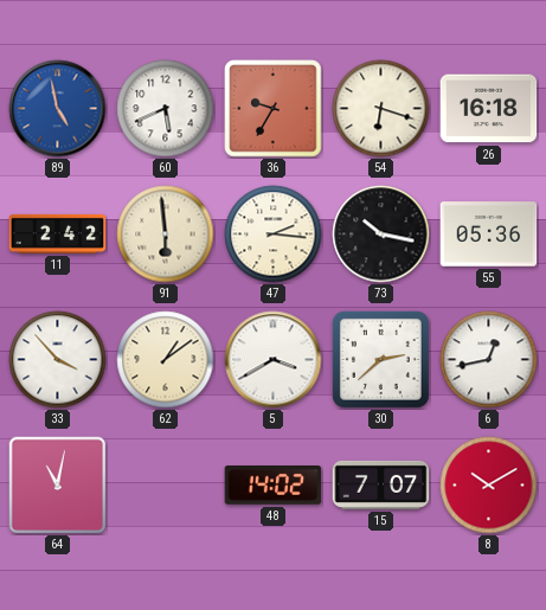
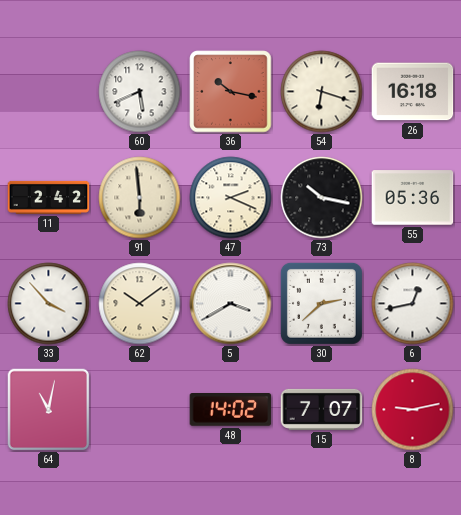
89: 4:58 -> none
36: 9:35 -> 10:17
47: 2:16 -> 2:19
62: 1:09 -> 10:09
8: 10:10 -> 9:13
